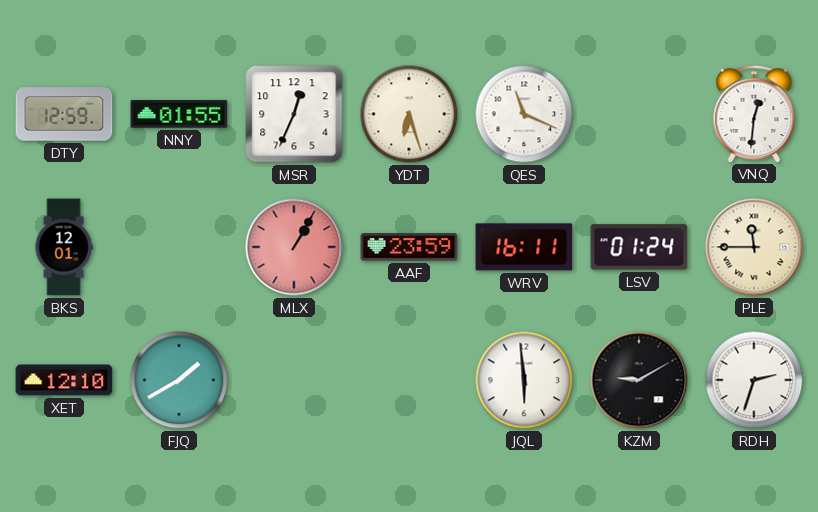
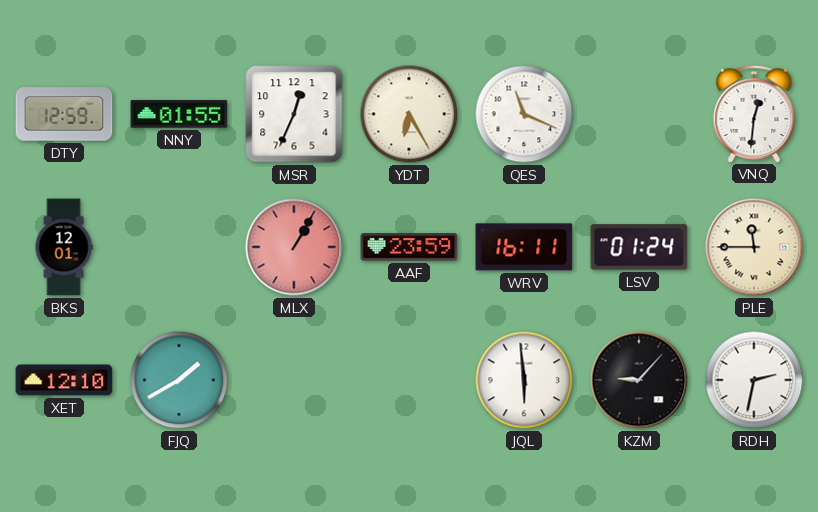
YDT: 6:27 -> 6:25
KZM: 9:10 -> 9:07
RDH: 2:33 -> 2:32
